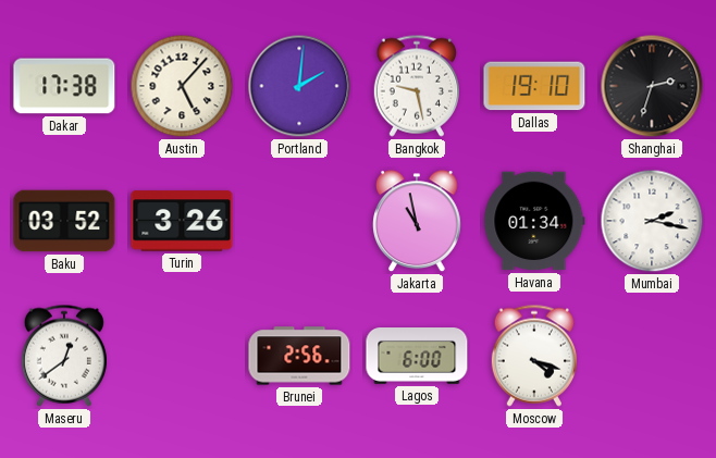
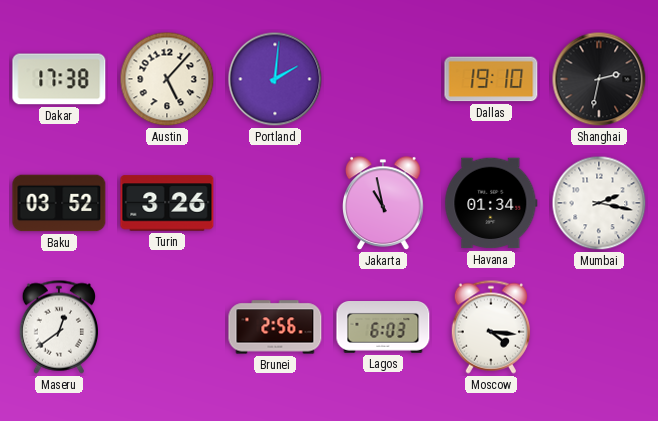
Bangkok: 9:28 -> none
Shanghai: 2:33 -> 2:32
Lagos: 6:00 -> 6:03
Moscow: 4:18 -> 4:16
